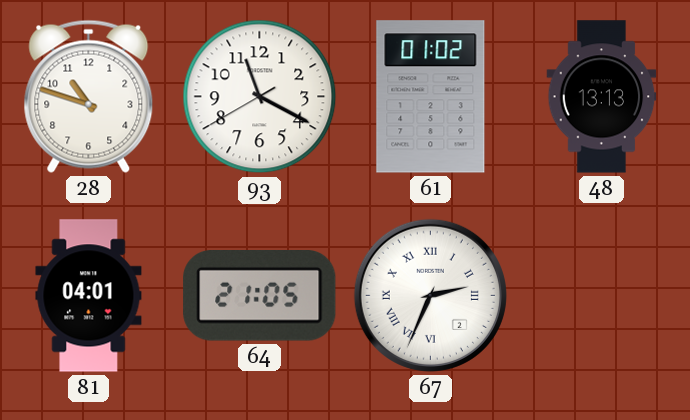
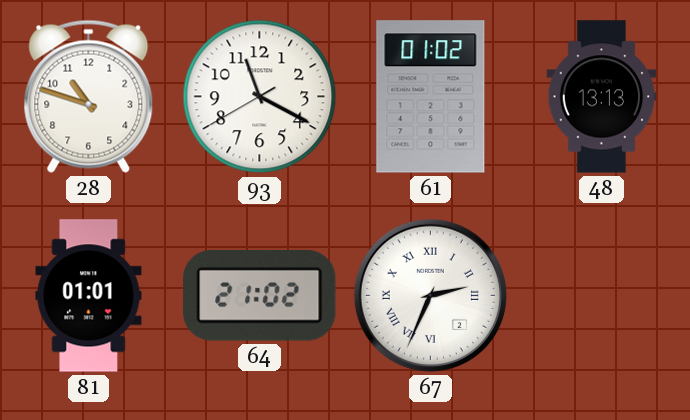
81: 04:01 -> 01:01
64: 21:05 -> 21:02
